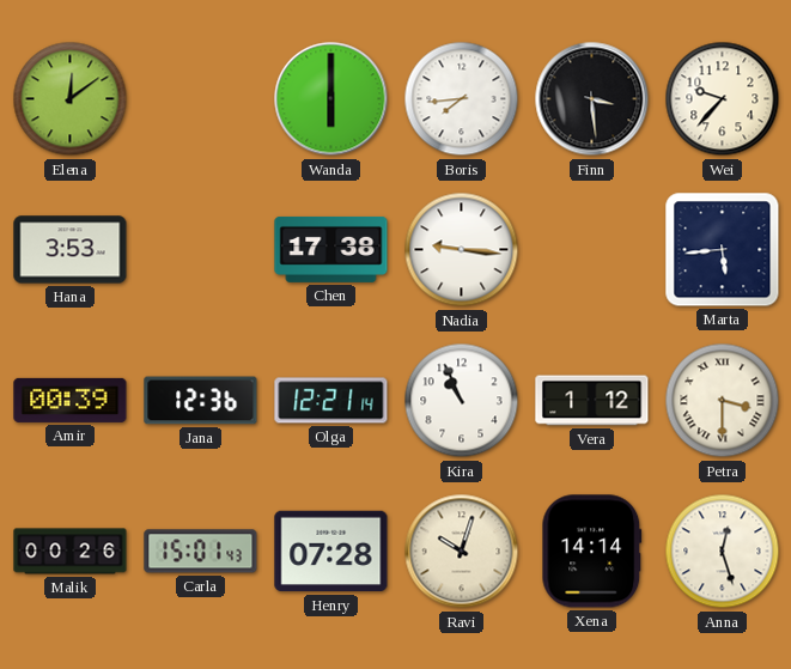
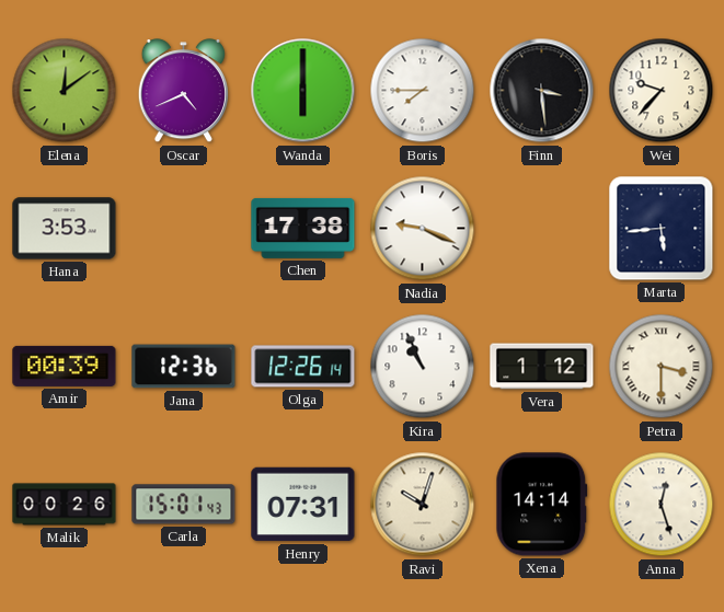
Oscar: none -> 4:41
Boris: 7:44 -> 7:45
Nadia: 9:16 -> 9:19
Olga: 12:21 -> 12:26
Henry: 07:28 -> 07:31
